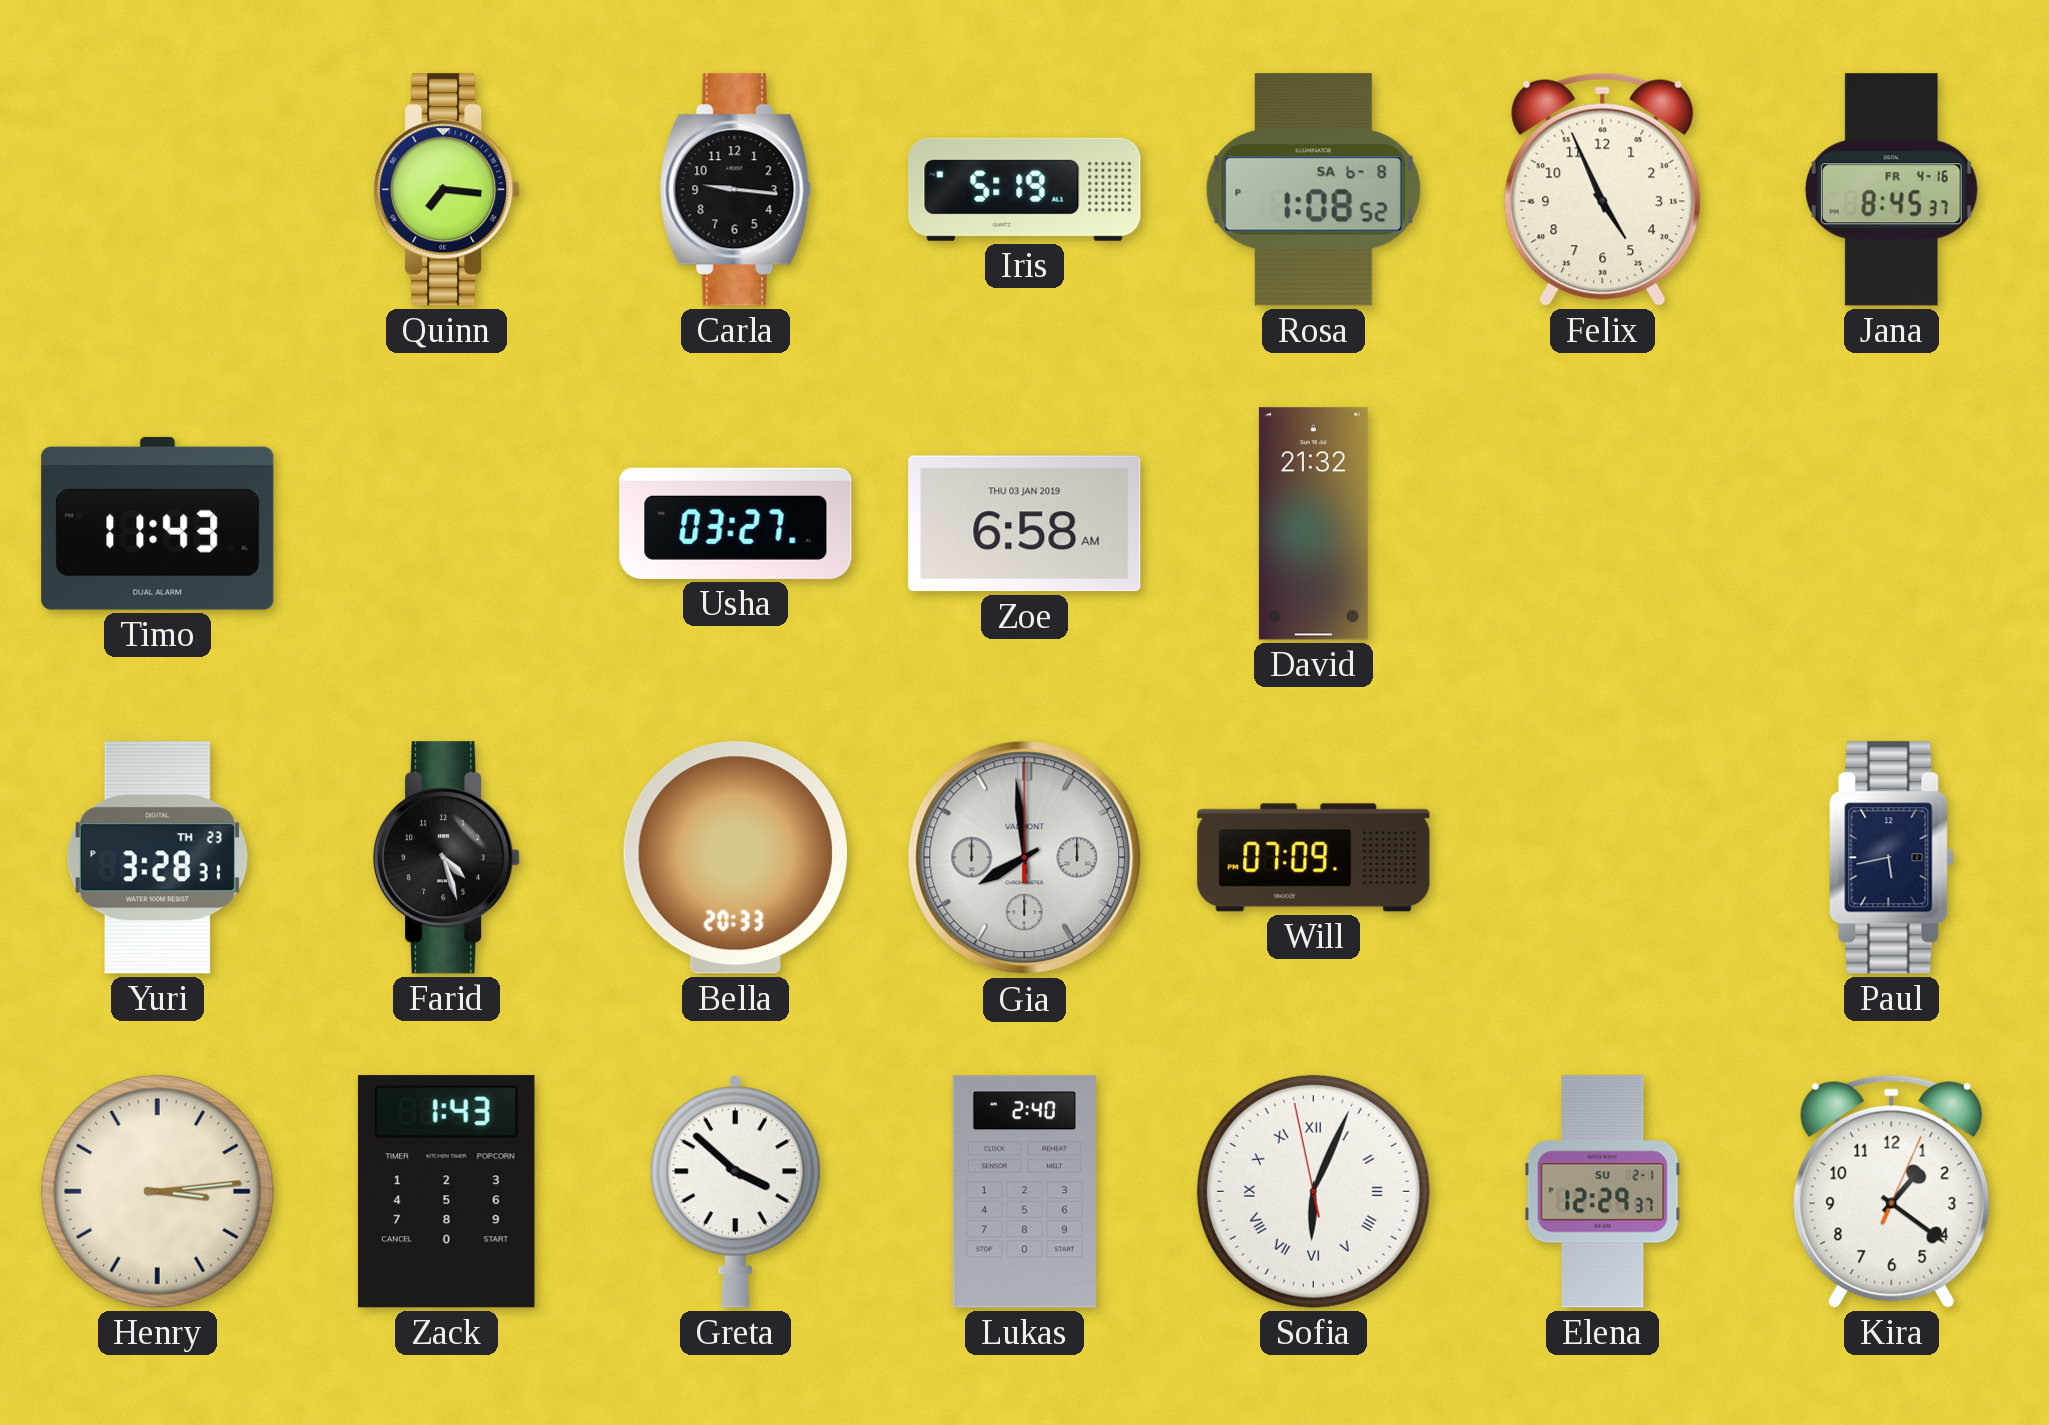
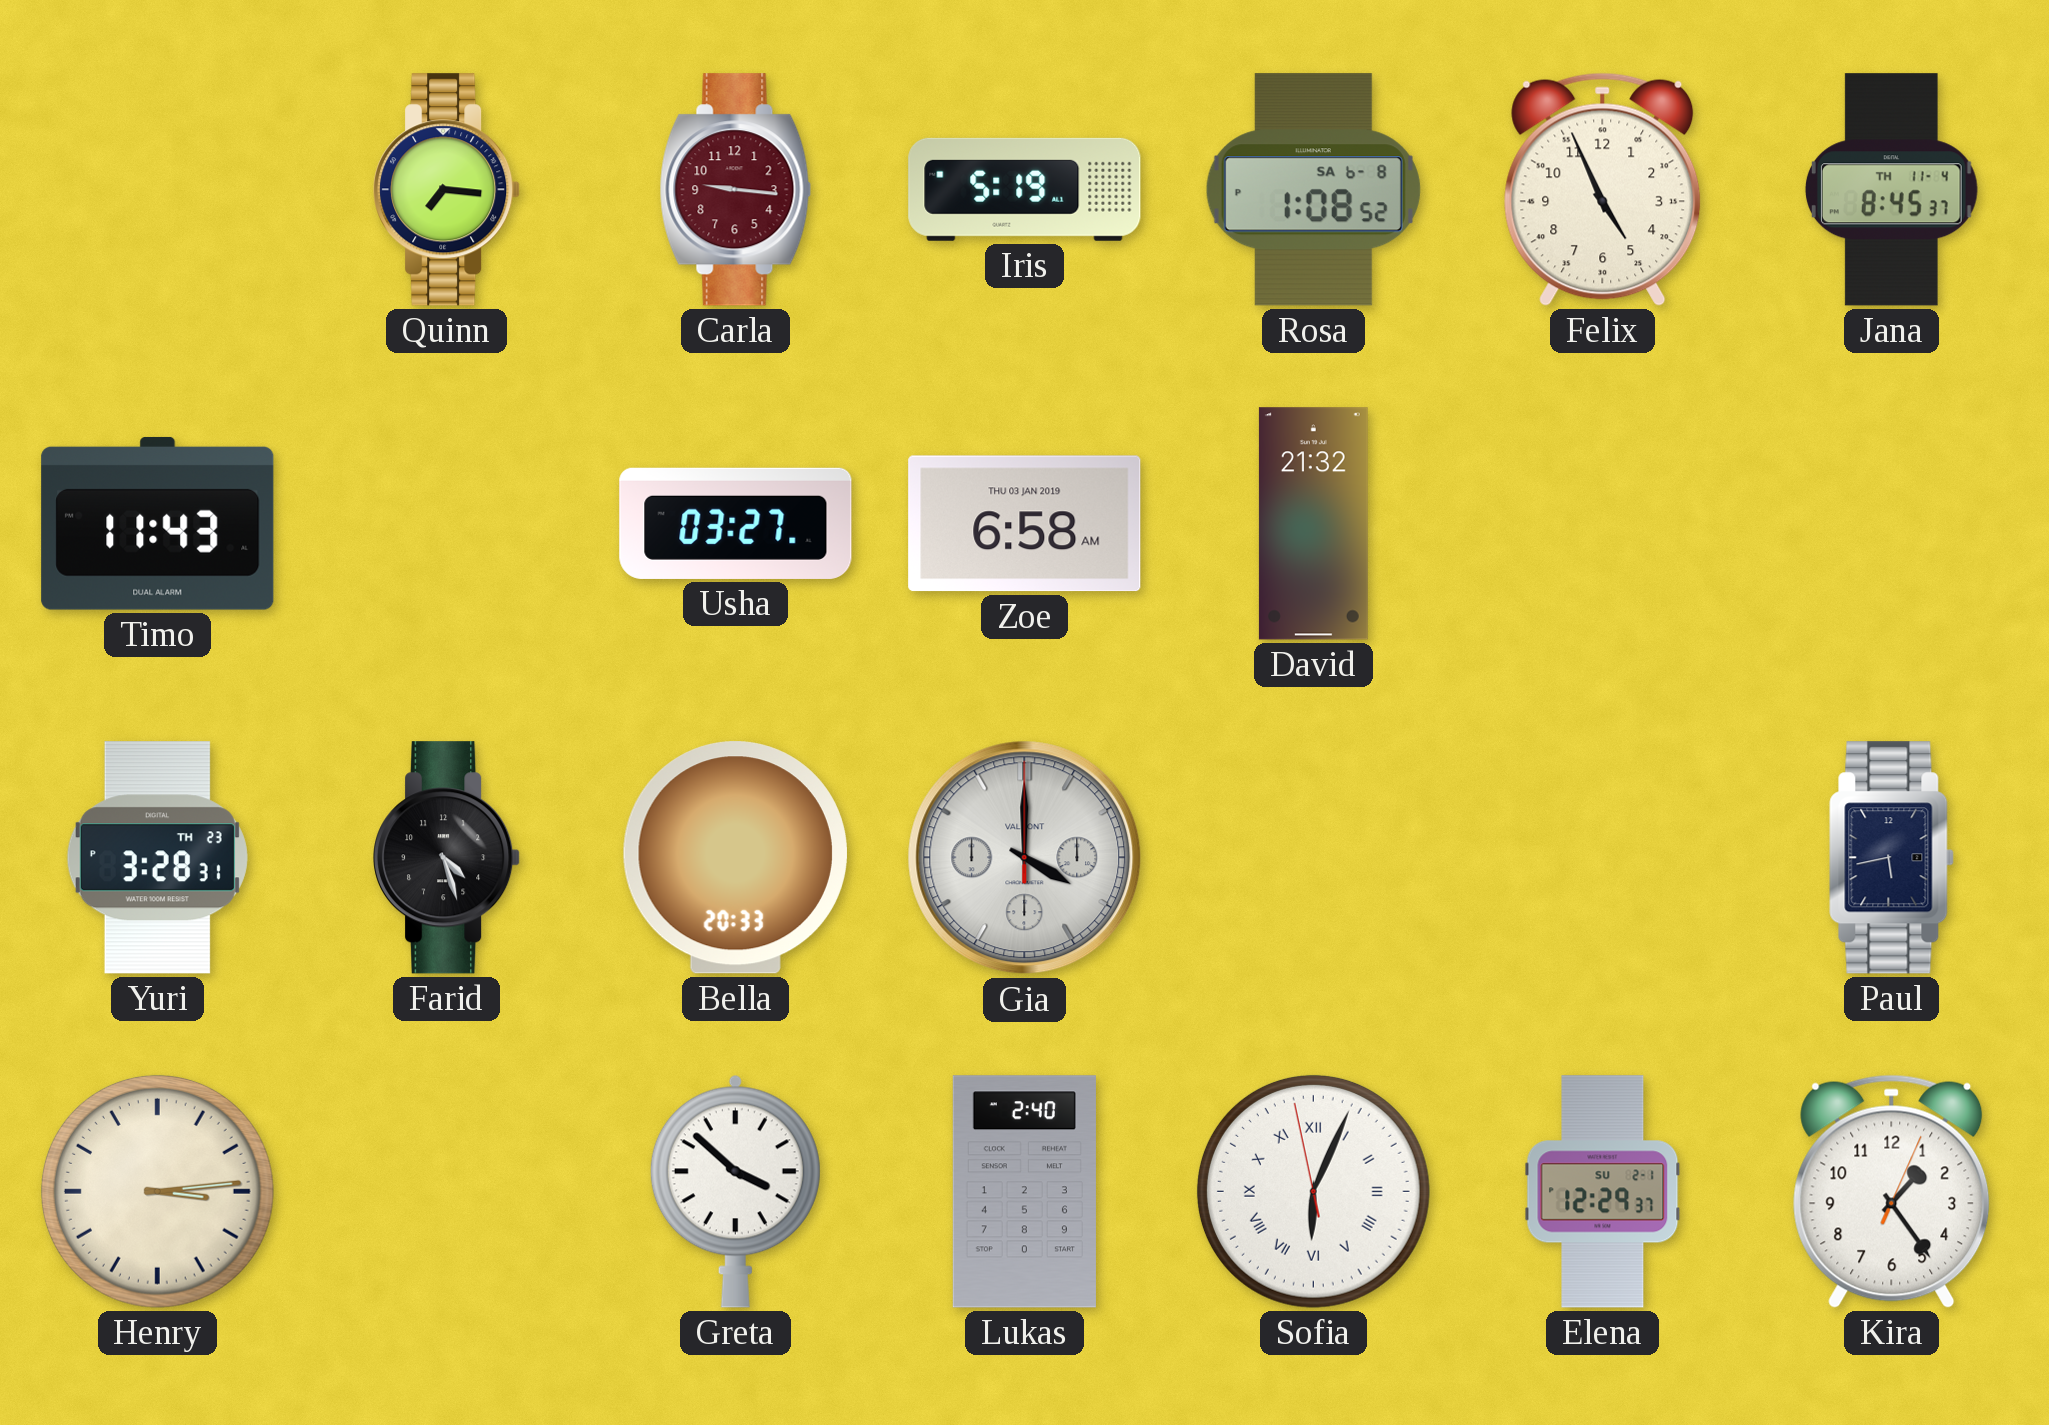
Carla dial: black -> burgundy
Jana date: FR 4-16 -> TH 11-4
Gia: 7:59 -> 4:00
Will: 07:09 -> none
Zack: 1:43 -> none
Kira: 1:21 -> 1:24
